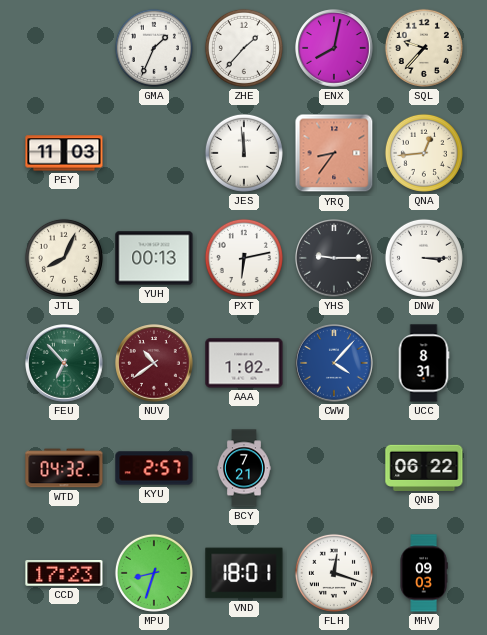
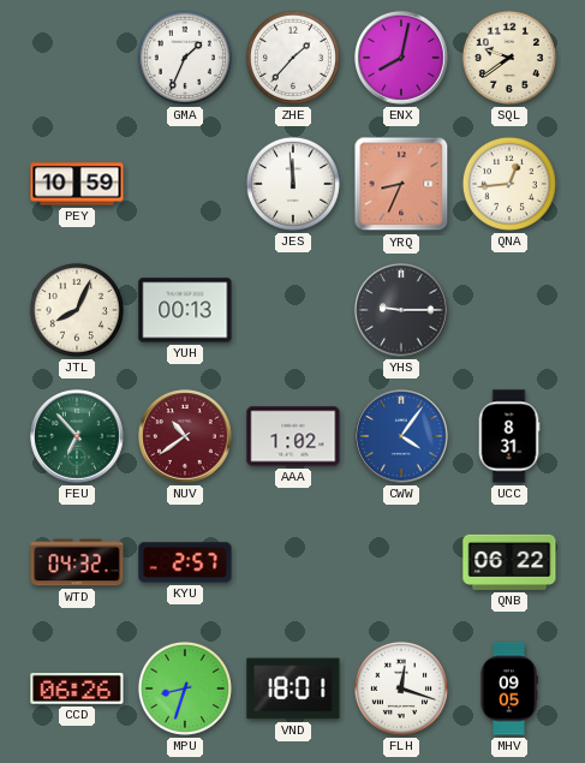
SQL: 9:37 -> 9:39
PEY: 11:03 -> 10:59
YRQ: 8:36 -> 8:34
PXT: 6:13 -> none
DNW: 3:15 -> none
CWW: 4:07 -> 4:06
BCY: 7:21 -> none
CCD: 17:23 -> 06:26
MHV: 09:03 -> 09:05
